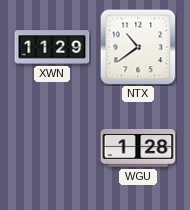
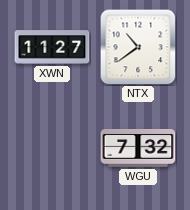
XWN: 11:29 -> 11:27
WGU: 1:28 -> 7:32
